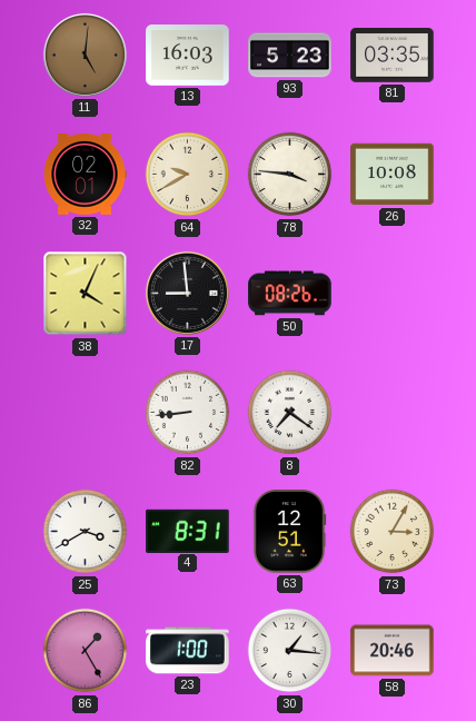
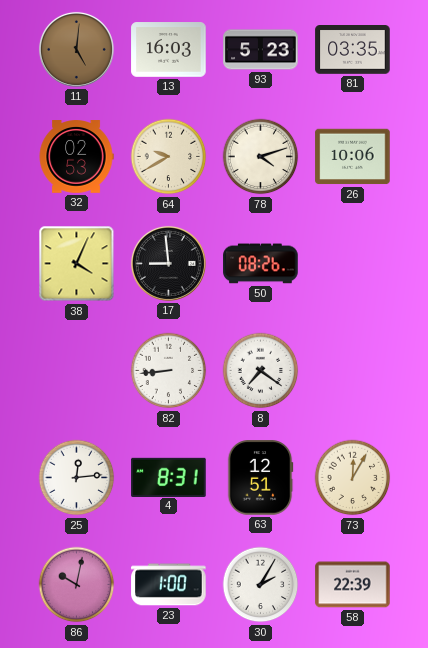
32: 02:01 -> 02:53
78: 3:46 -> 4:12
26: 10:08 -> 10:06
25: 3:40 -> 12:14
73: 3:05 -> 12:05
86: 1:25 -> 10:02
30: 1:16 -> 2:05
58: 20:46 -> 22:39
